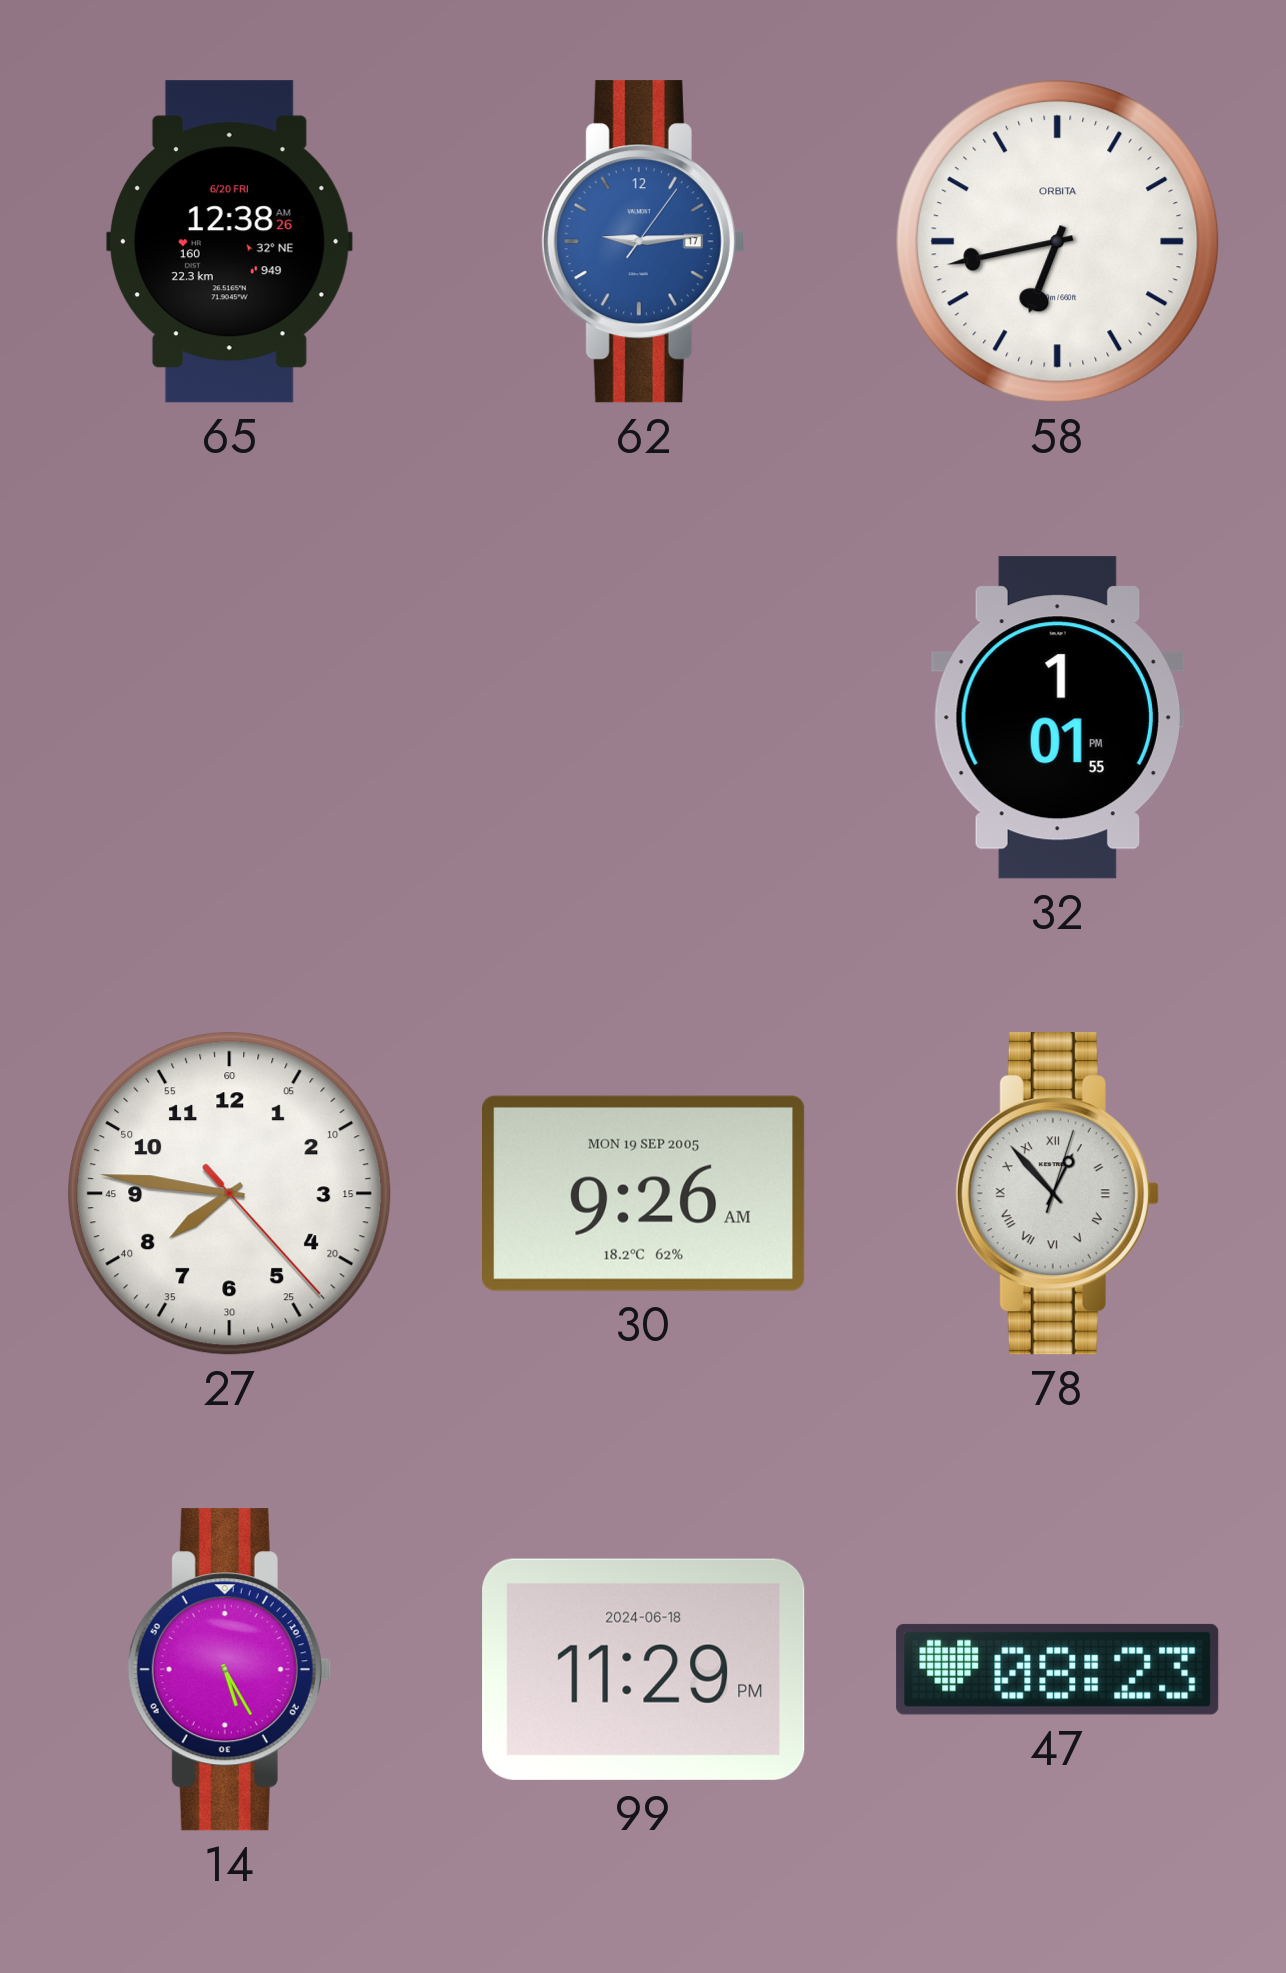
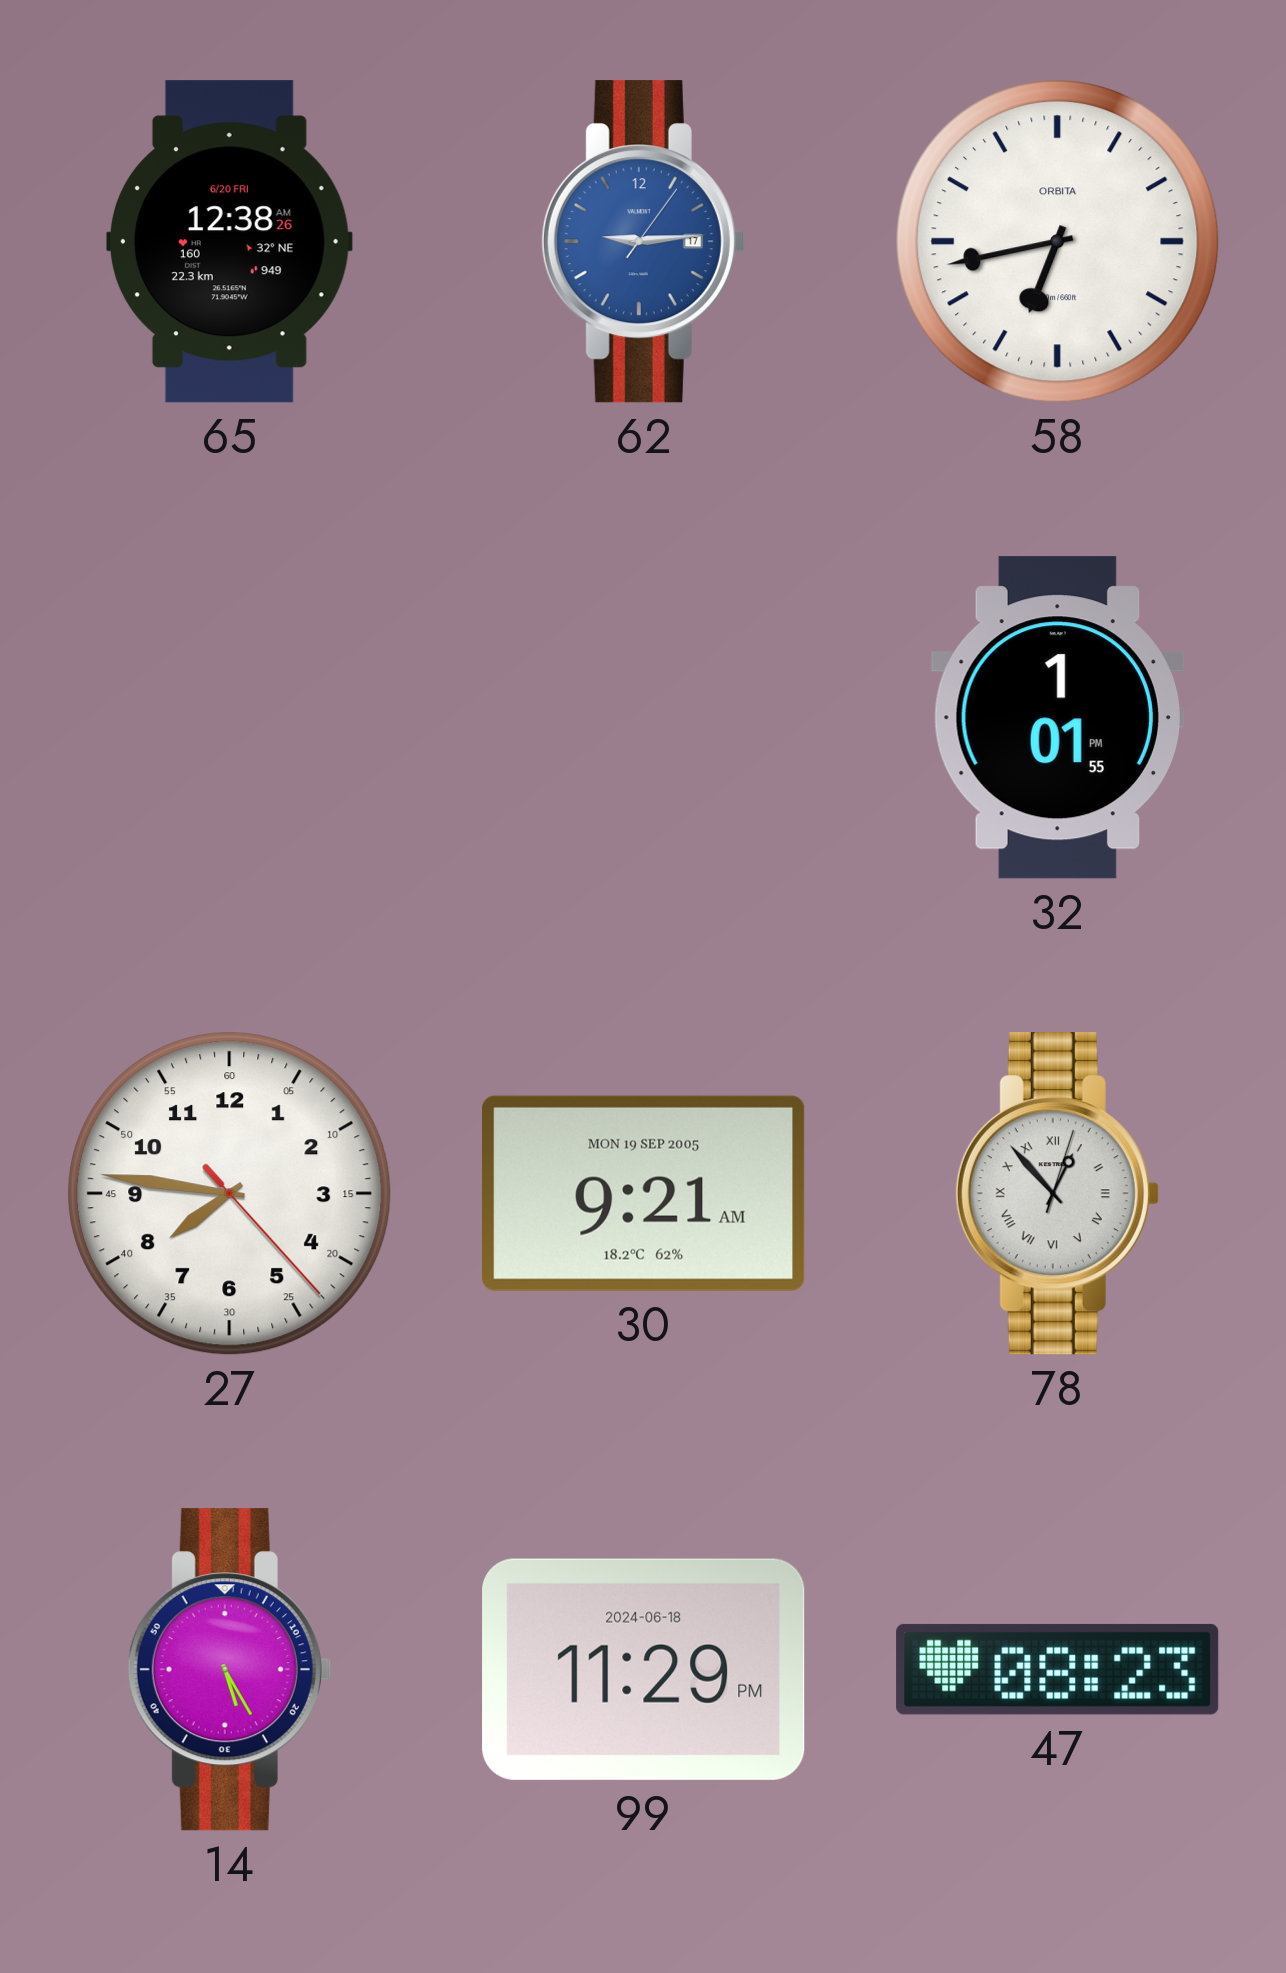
30: 9:26 -> 9:21
